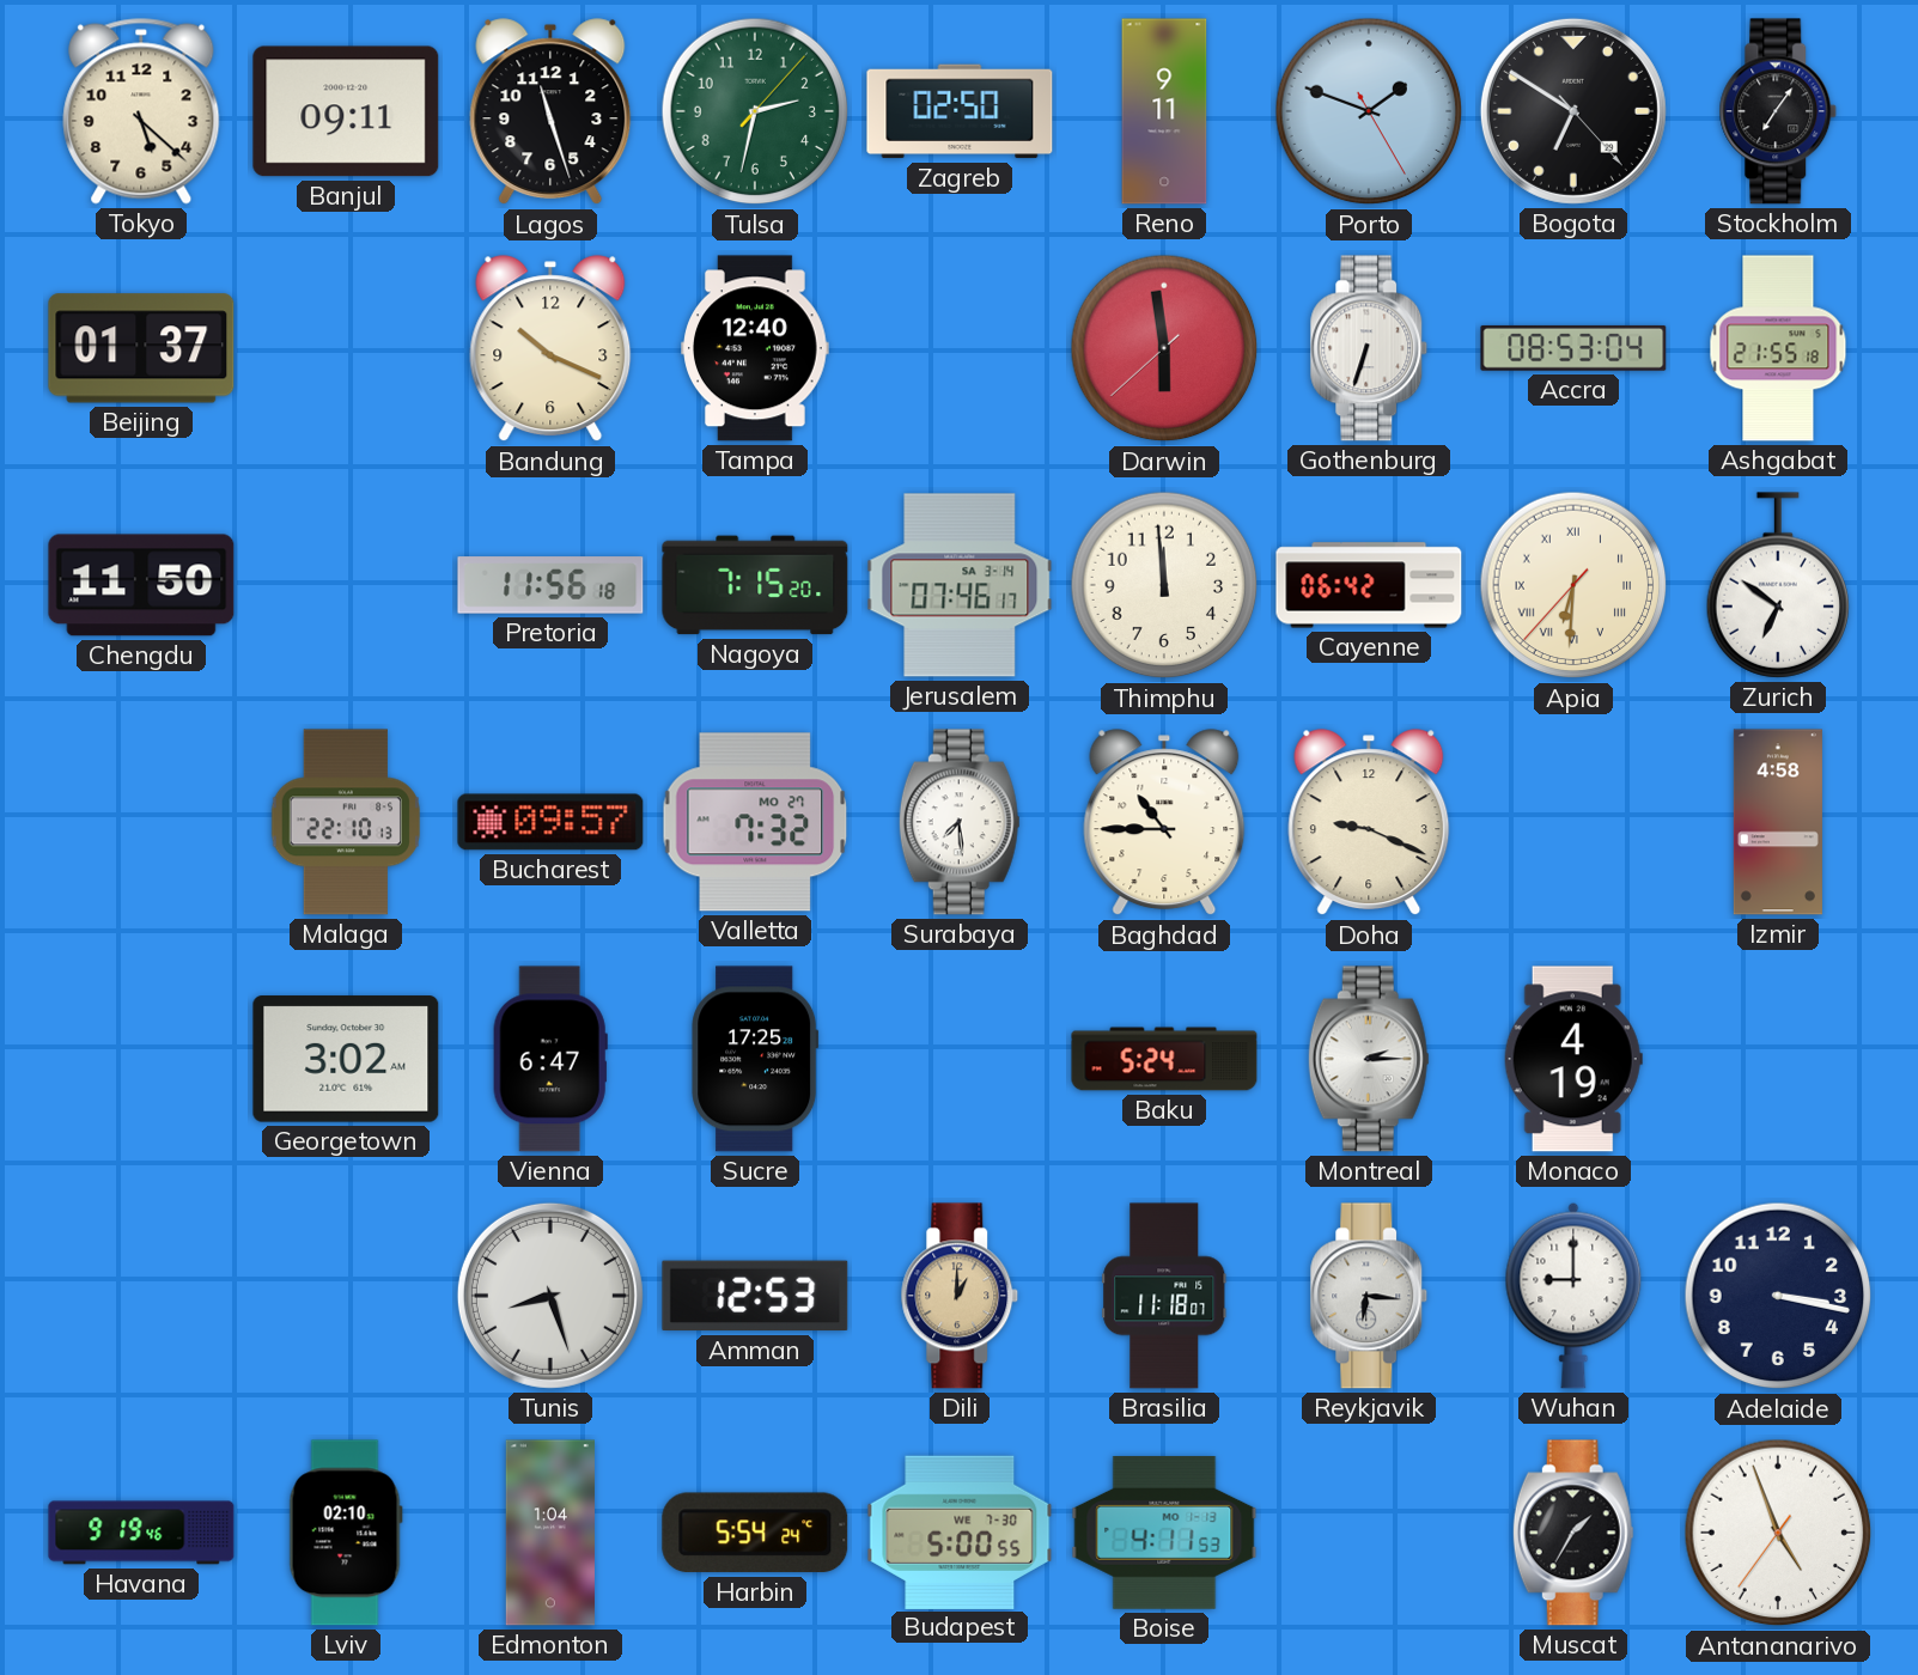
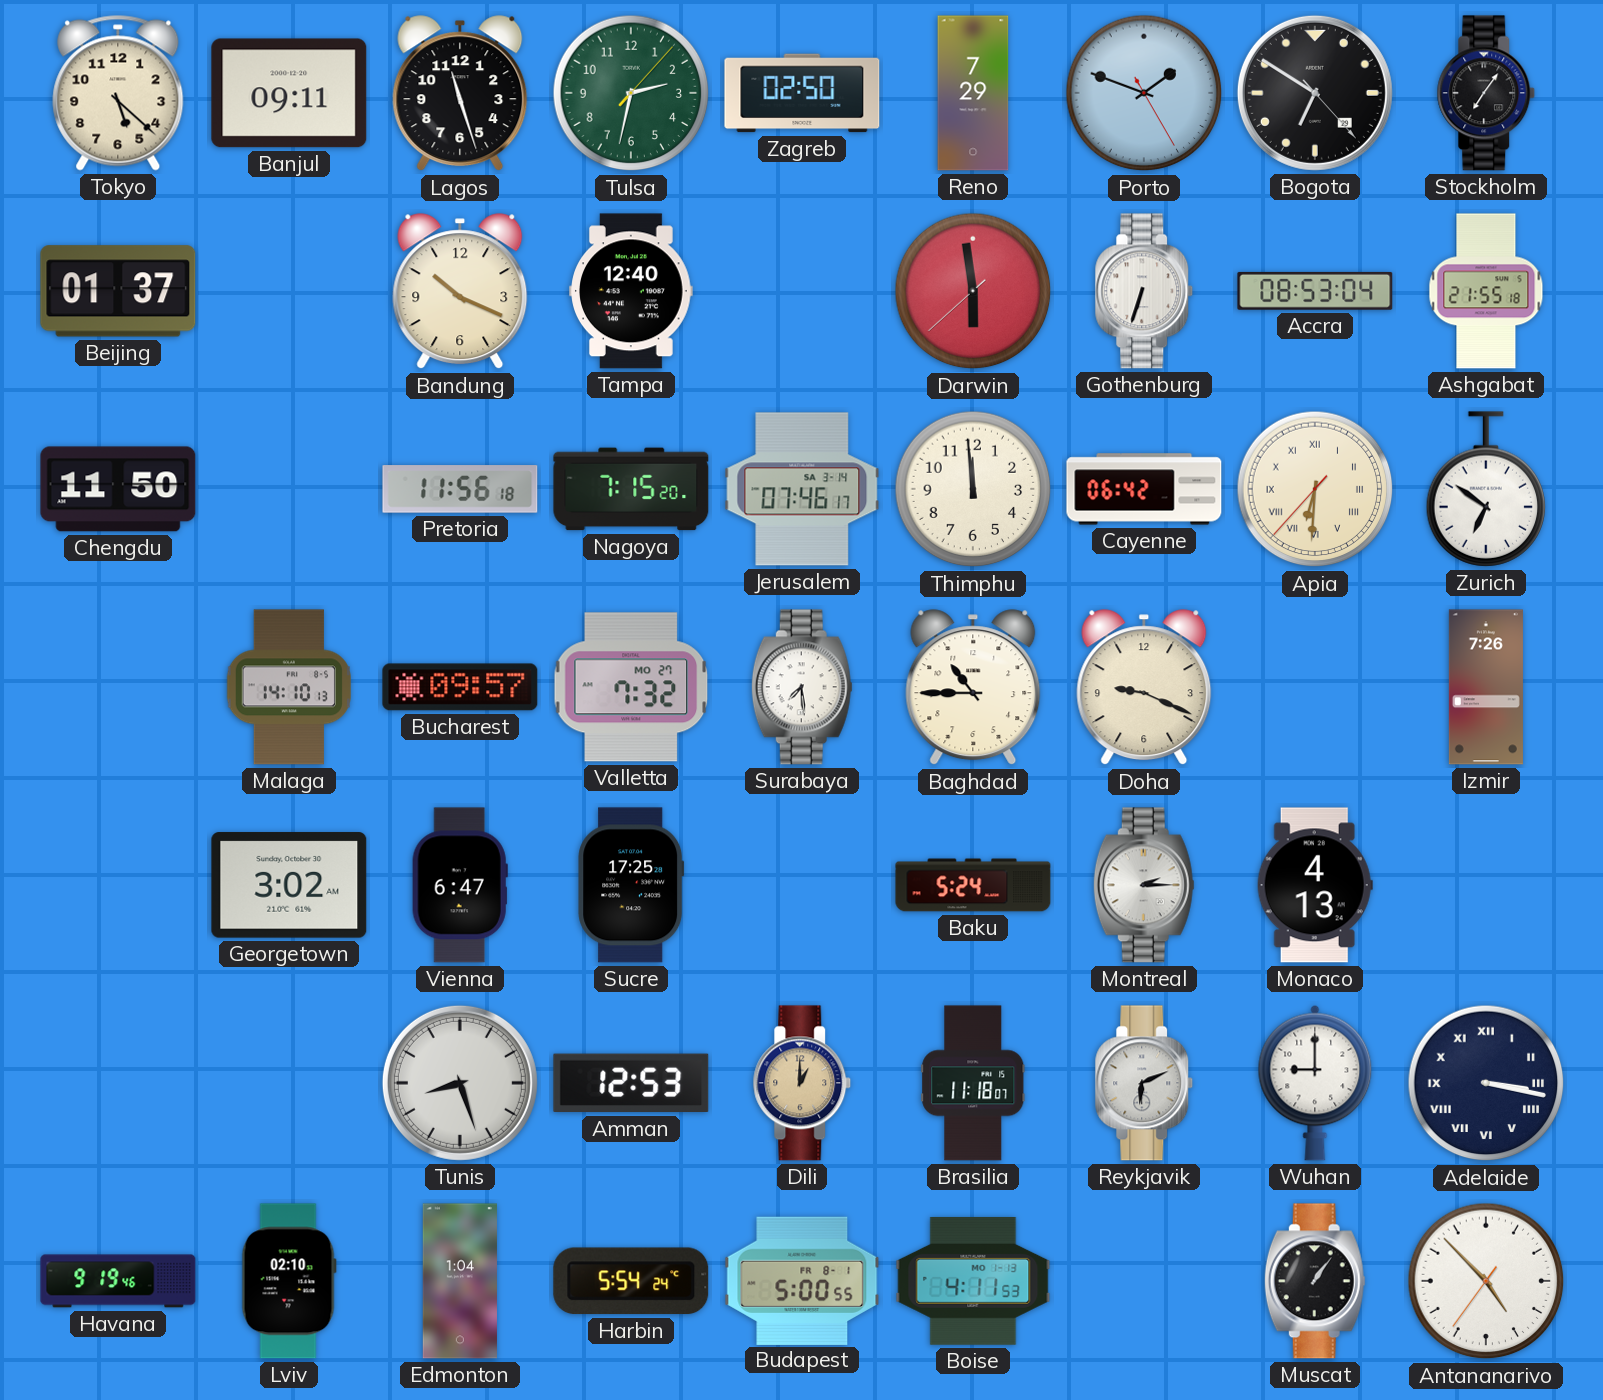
Reno: 9:11 -> 7:29
Malaga: 22:10 -> 14:10
Izmir: 4:58 -> 7:26
Monaco: 4:19 -> 4:13
Reykjavik: 6:16 -> 6:11
Adelaide numerals: Arabic -> Roman
Budapest date: WE 7-30 -> FR 8-1
Muscat: 1:35 -> 1:06
Antananarivo: 4:56 -> 4:52
